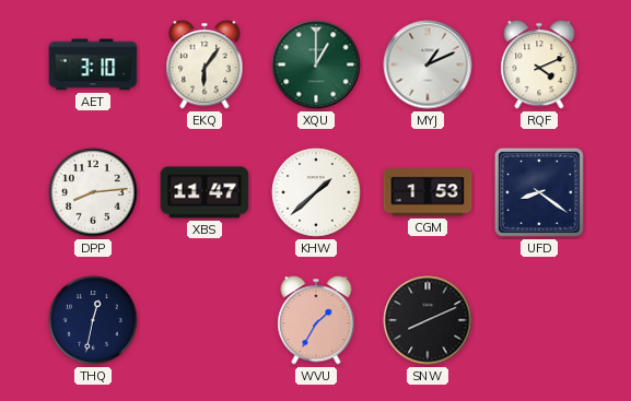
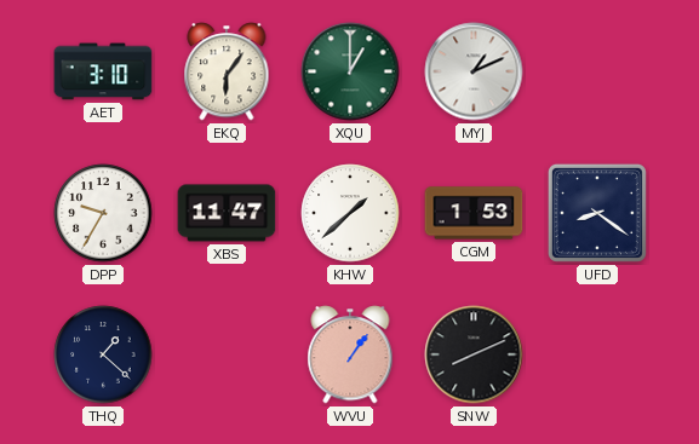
RQF: 4:11 -> none
DPP: 8:14 -> 9:35
THQ: 12:32 -> 1:22
WVU: 1:35 -> 1:06
